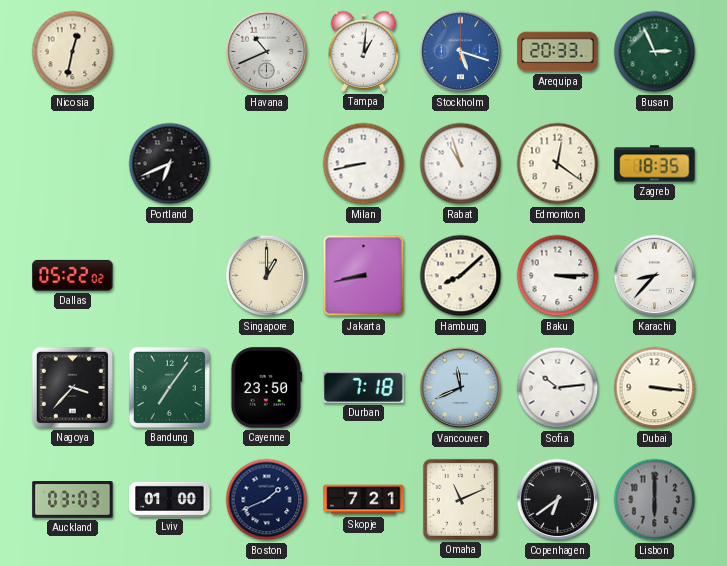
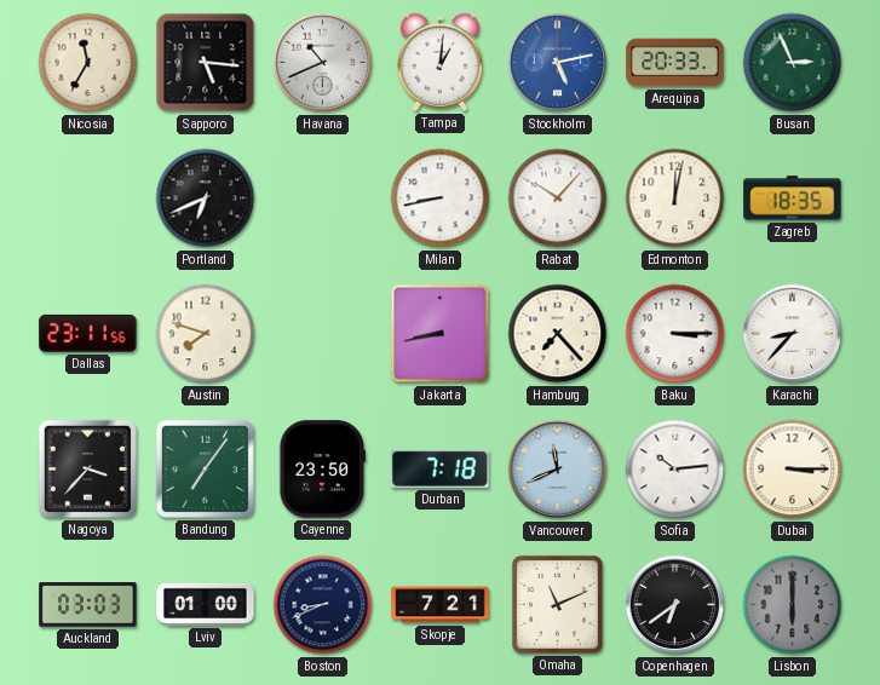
Nicosia: 12:32 -> 11:35
Sapporo: none -> 5:16
Stockholm: 5:18 -> 5:13
Rabat: 10:57 -> 10:07
Edmonton: 12:21 -> 12:02
Dallas: 05:22 -> 23:11
Austin: none -> 7:48
Singapore: 1:00 -> none
Hamburg: 8:08 -> 7:23
Dubai: 3:16 -> 3:15
Boston: 1:41 -> 8:41
